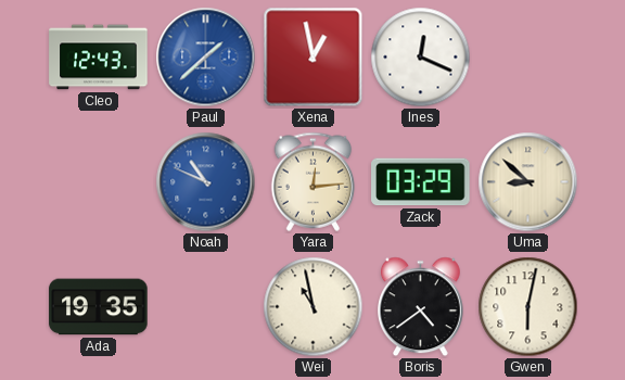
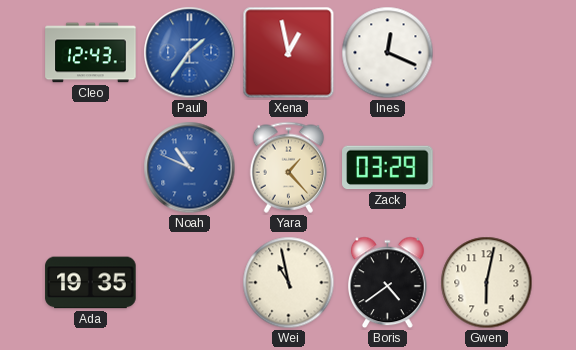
Paul: 1:38 -> 1:36
Yara: 12:14 -> 1:23
Uma: 8:52 -> none
